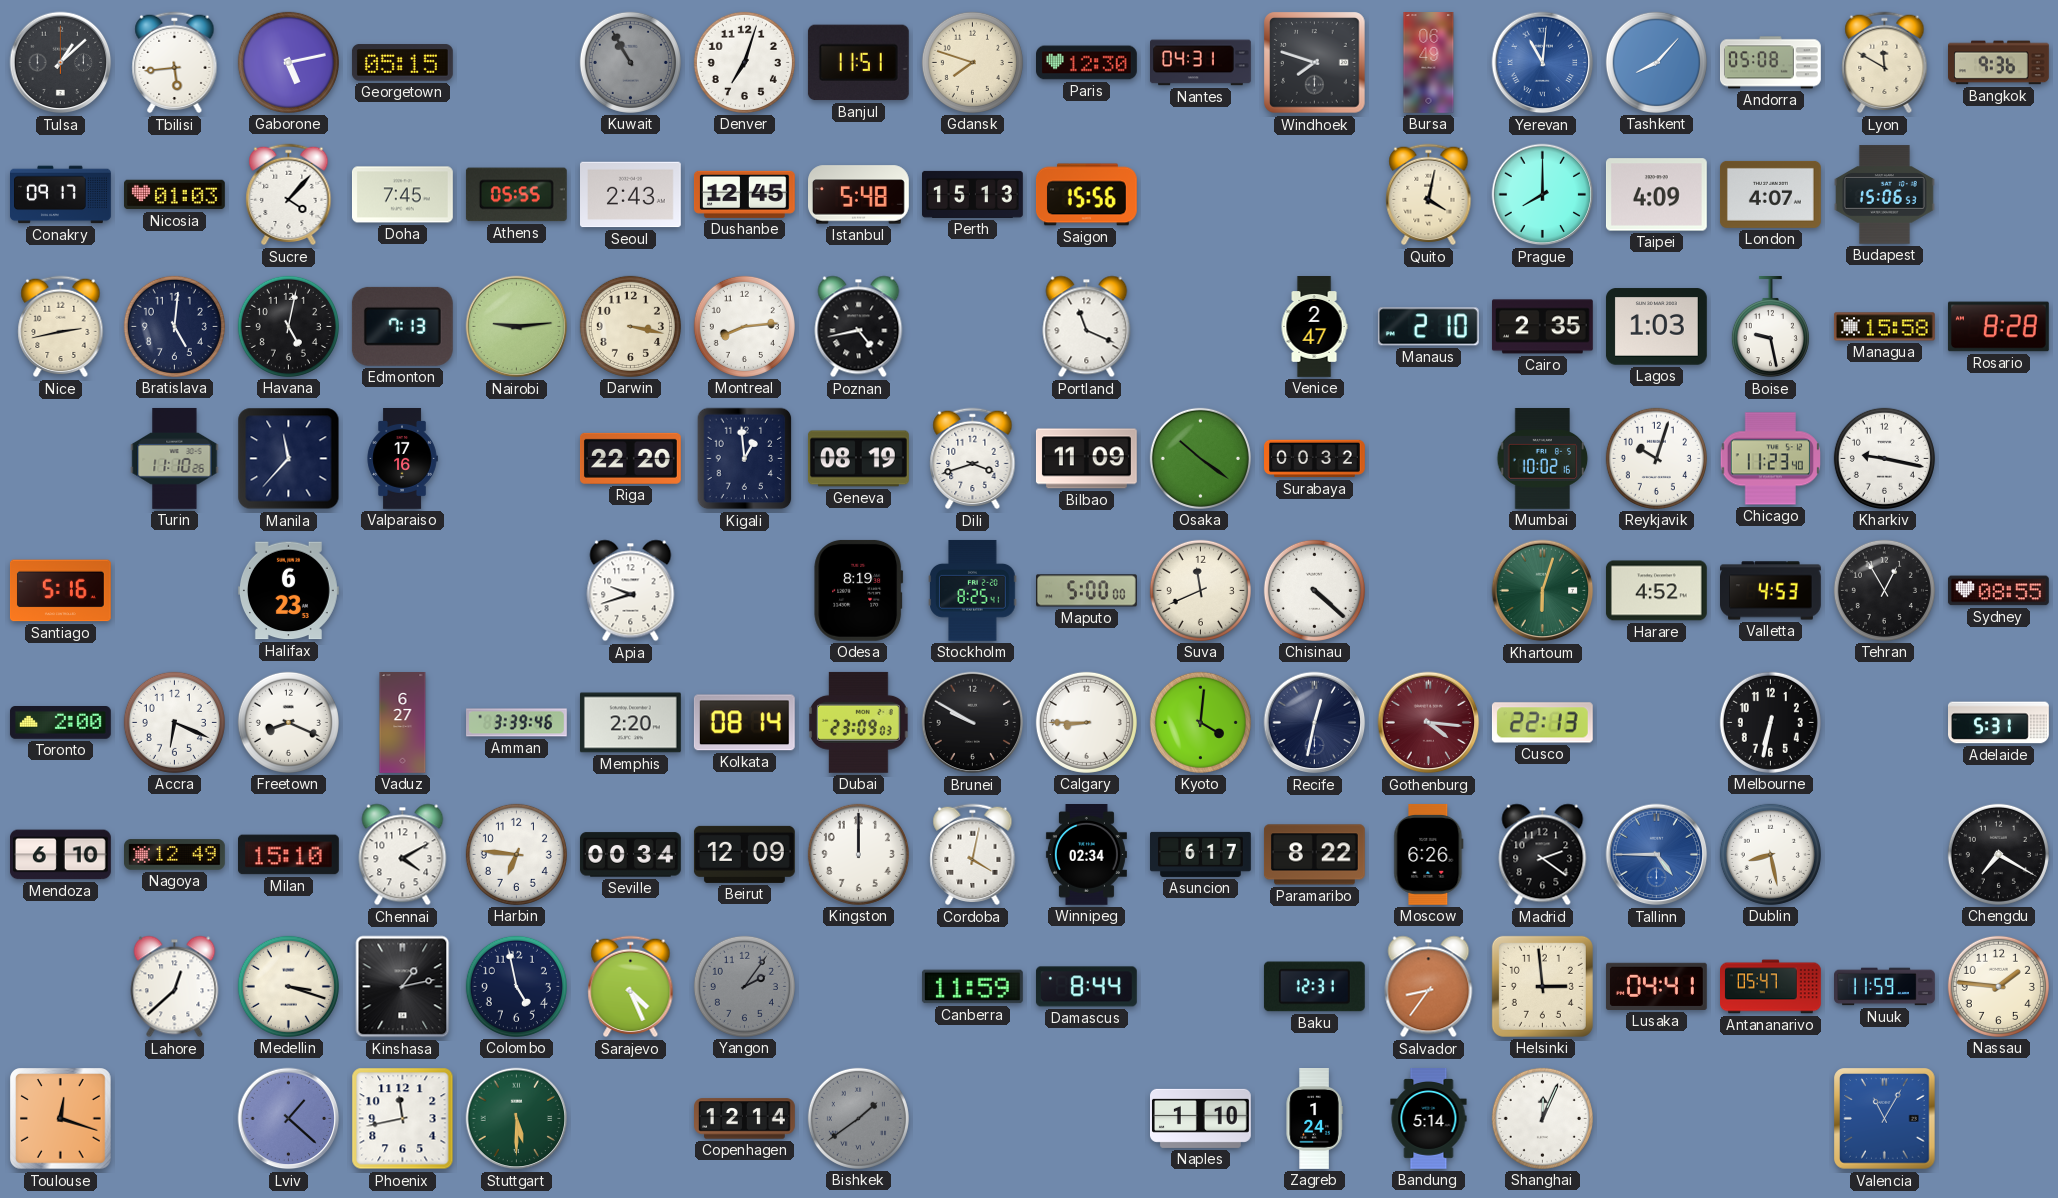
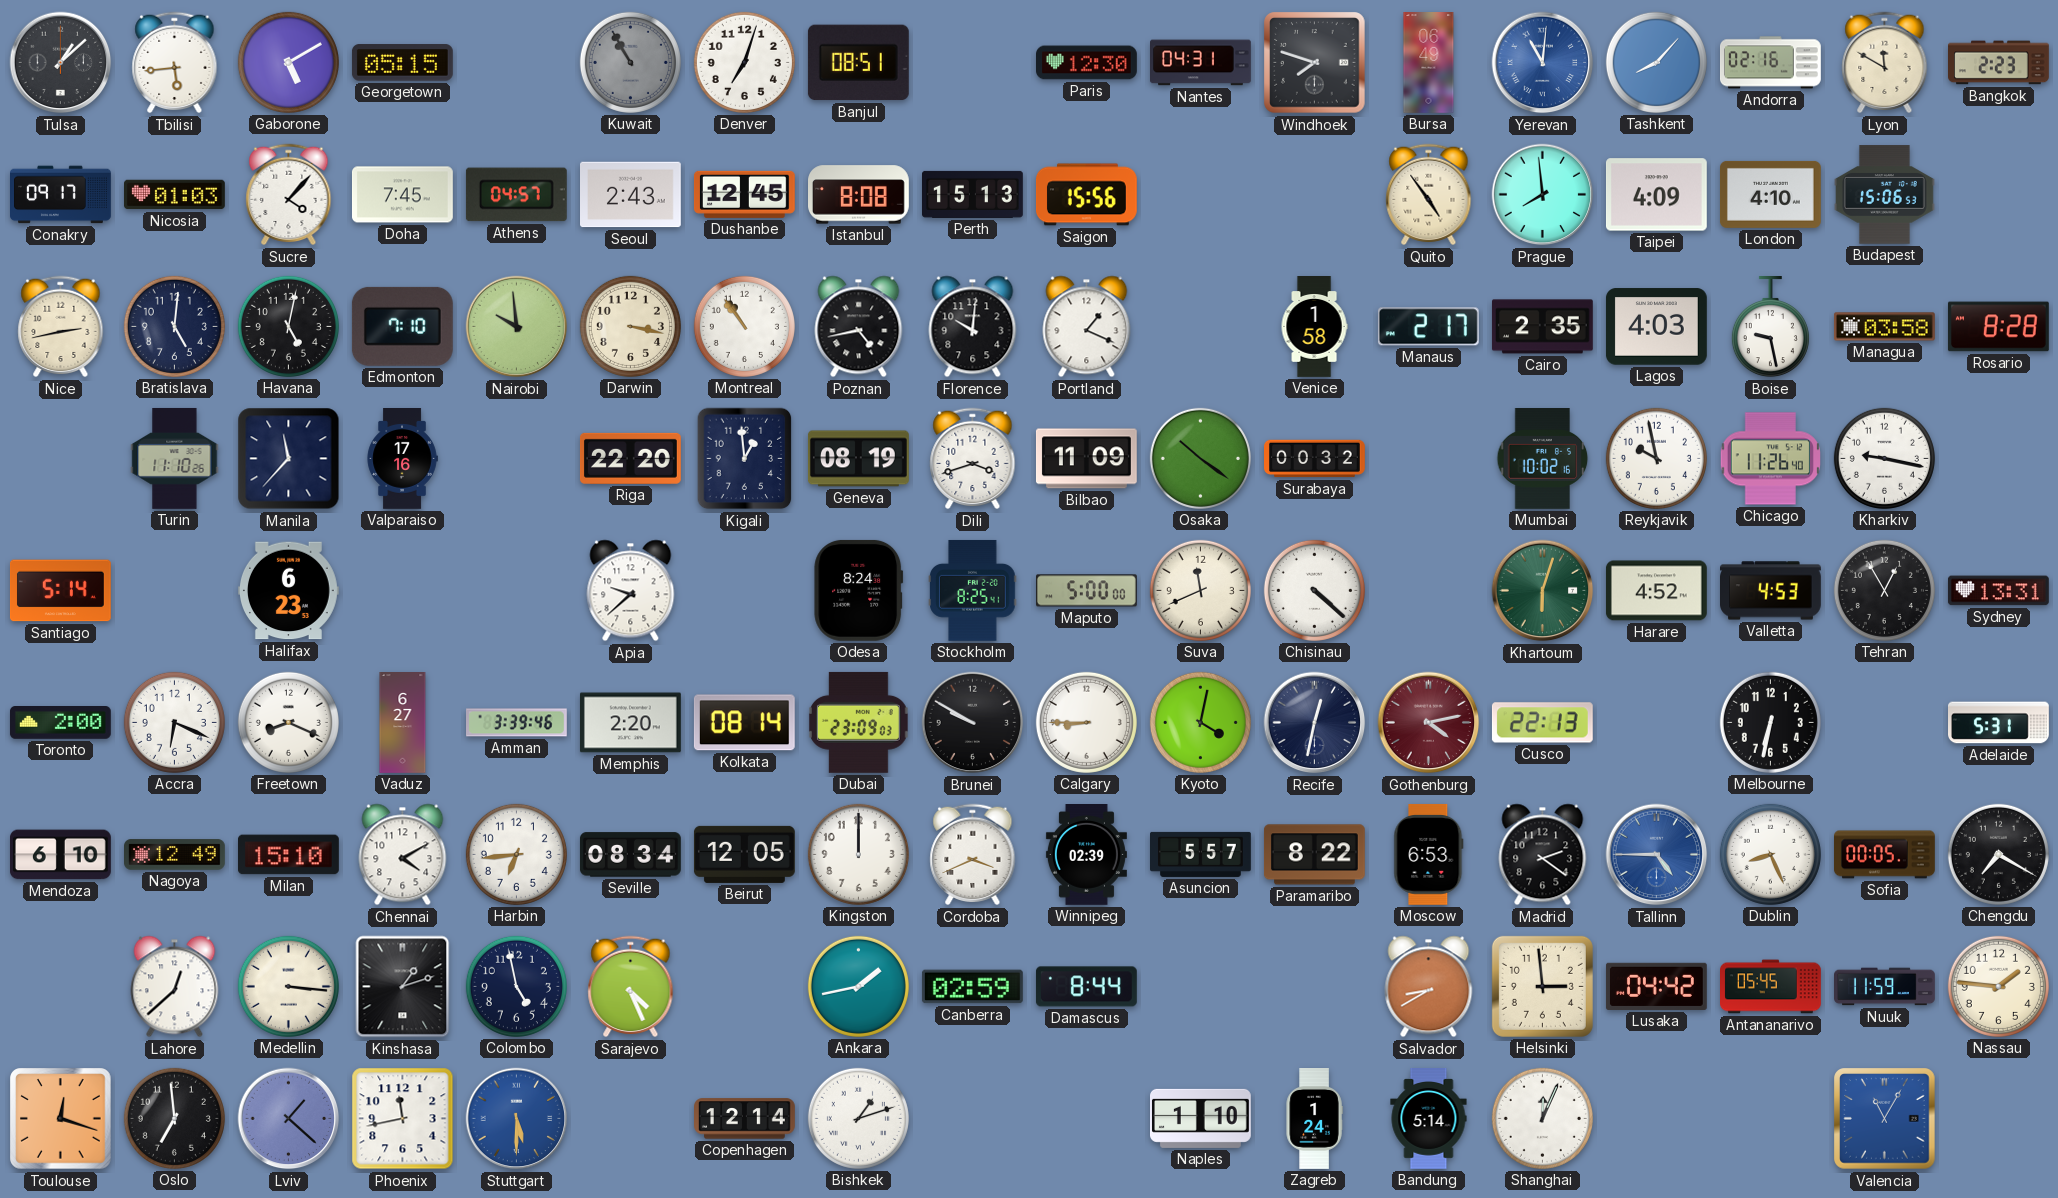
Gaborone: 5:13 -> 5:10
Banjul: 11:51 -> 08:51
Gdansk: 7:48 -> none
Andorra: 05:08 -> 02:16
Bangkok: 9:36 -> 2:23
Athens: 05:55 -> 04:57
Istanbul: 5:48 -> 8:08
Quito: 4:02 -> 4:54
Prague: 8:00 -> 7:59
London: 4:07 -> 4:10
Edmonton: 7:13 -> 7:10
Nairobi: 9:14 -> 9:59
Montreal: 8:14 -> 10:54
Florence: none -> 10:01
Portland: 11:19 -> 1:19
Venice: 2:47 -> 1:58
Manaus: 2:10 -> 2:17
Lagos: 1:03 -> 4:03
Managua: 15:58 -> 03:58
Reykjavik: 10:03 -> 9:58
Chicago: 11:23 -> 11:26
Santiago: 5:16 -> 5:14
Apia: 9:42 -> 9:38
Odesa: 8:19 -> 8:24
Sydney: 08:55 -> 13:31
Kyoto: 4:01 -> 4:02
Gothenburg: 4:16 -> 4:13
Harbin: 6:46 -> 6:44
Seville: 00:34 -> 08:34
Beirut: 12:09 -> 12:05
Cordoba: 4:02 -> 3:41
Winnipeg: 02:34 -> 02:39
Asuncion: 6:17 -> 5:57
Moscow: 6:26 -> 6:53
Dublin: 8:28 -> 8:26
Sofia: none -> 00:05
Medellin: 3:18 -> 3:16
Kinshasa: 1:13 -> 1:12
Yangon: 2:06 -> none
Ankara: none -> 1:43
Canberra: 11:59 -> 02:59
Baku: 12:31 -> none
Salvador: 8:36 -> 8:40
Lusaka: 04:41 -> 04:42
Antananarivo: 05:47 -> 05:45
Oslo: none -> 6:59
Stuttgart dial: green -> blue
Bishkek: 1:39 -> 1:12
Bishkek dial: grey -> white
